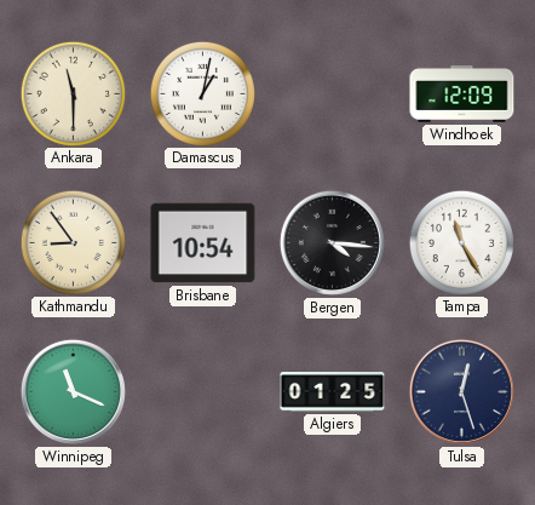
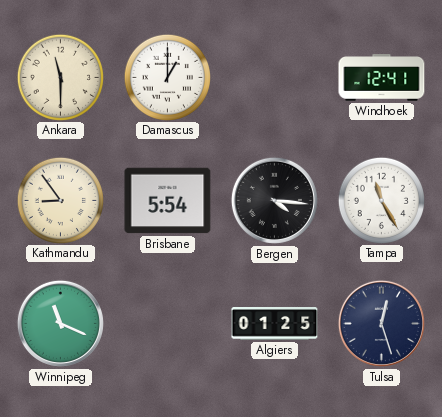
Damascus: 1:02 -> 1:00
Windhoek: 12:09 -> 12:41
Brisbane: 10:54 -> 5:54
